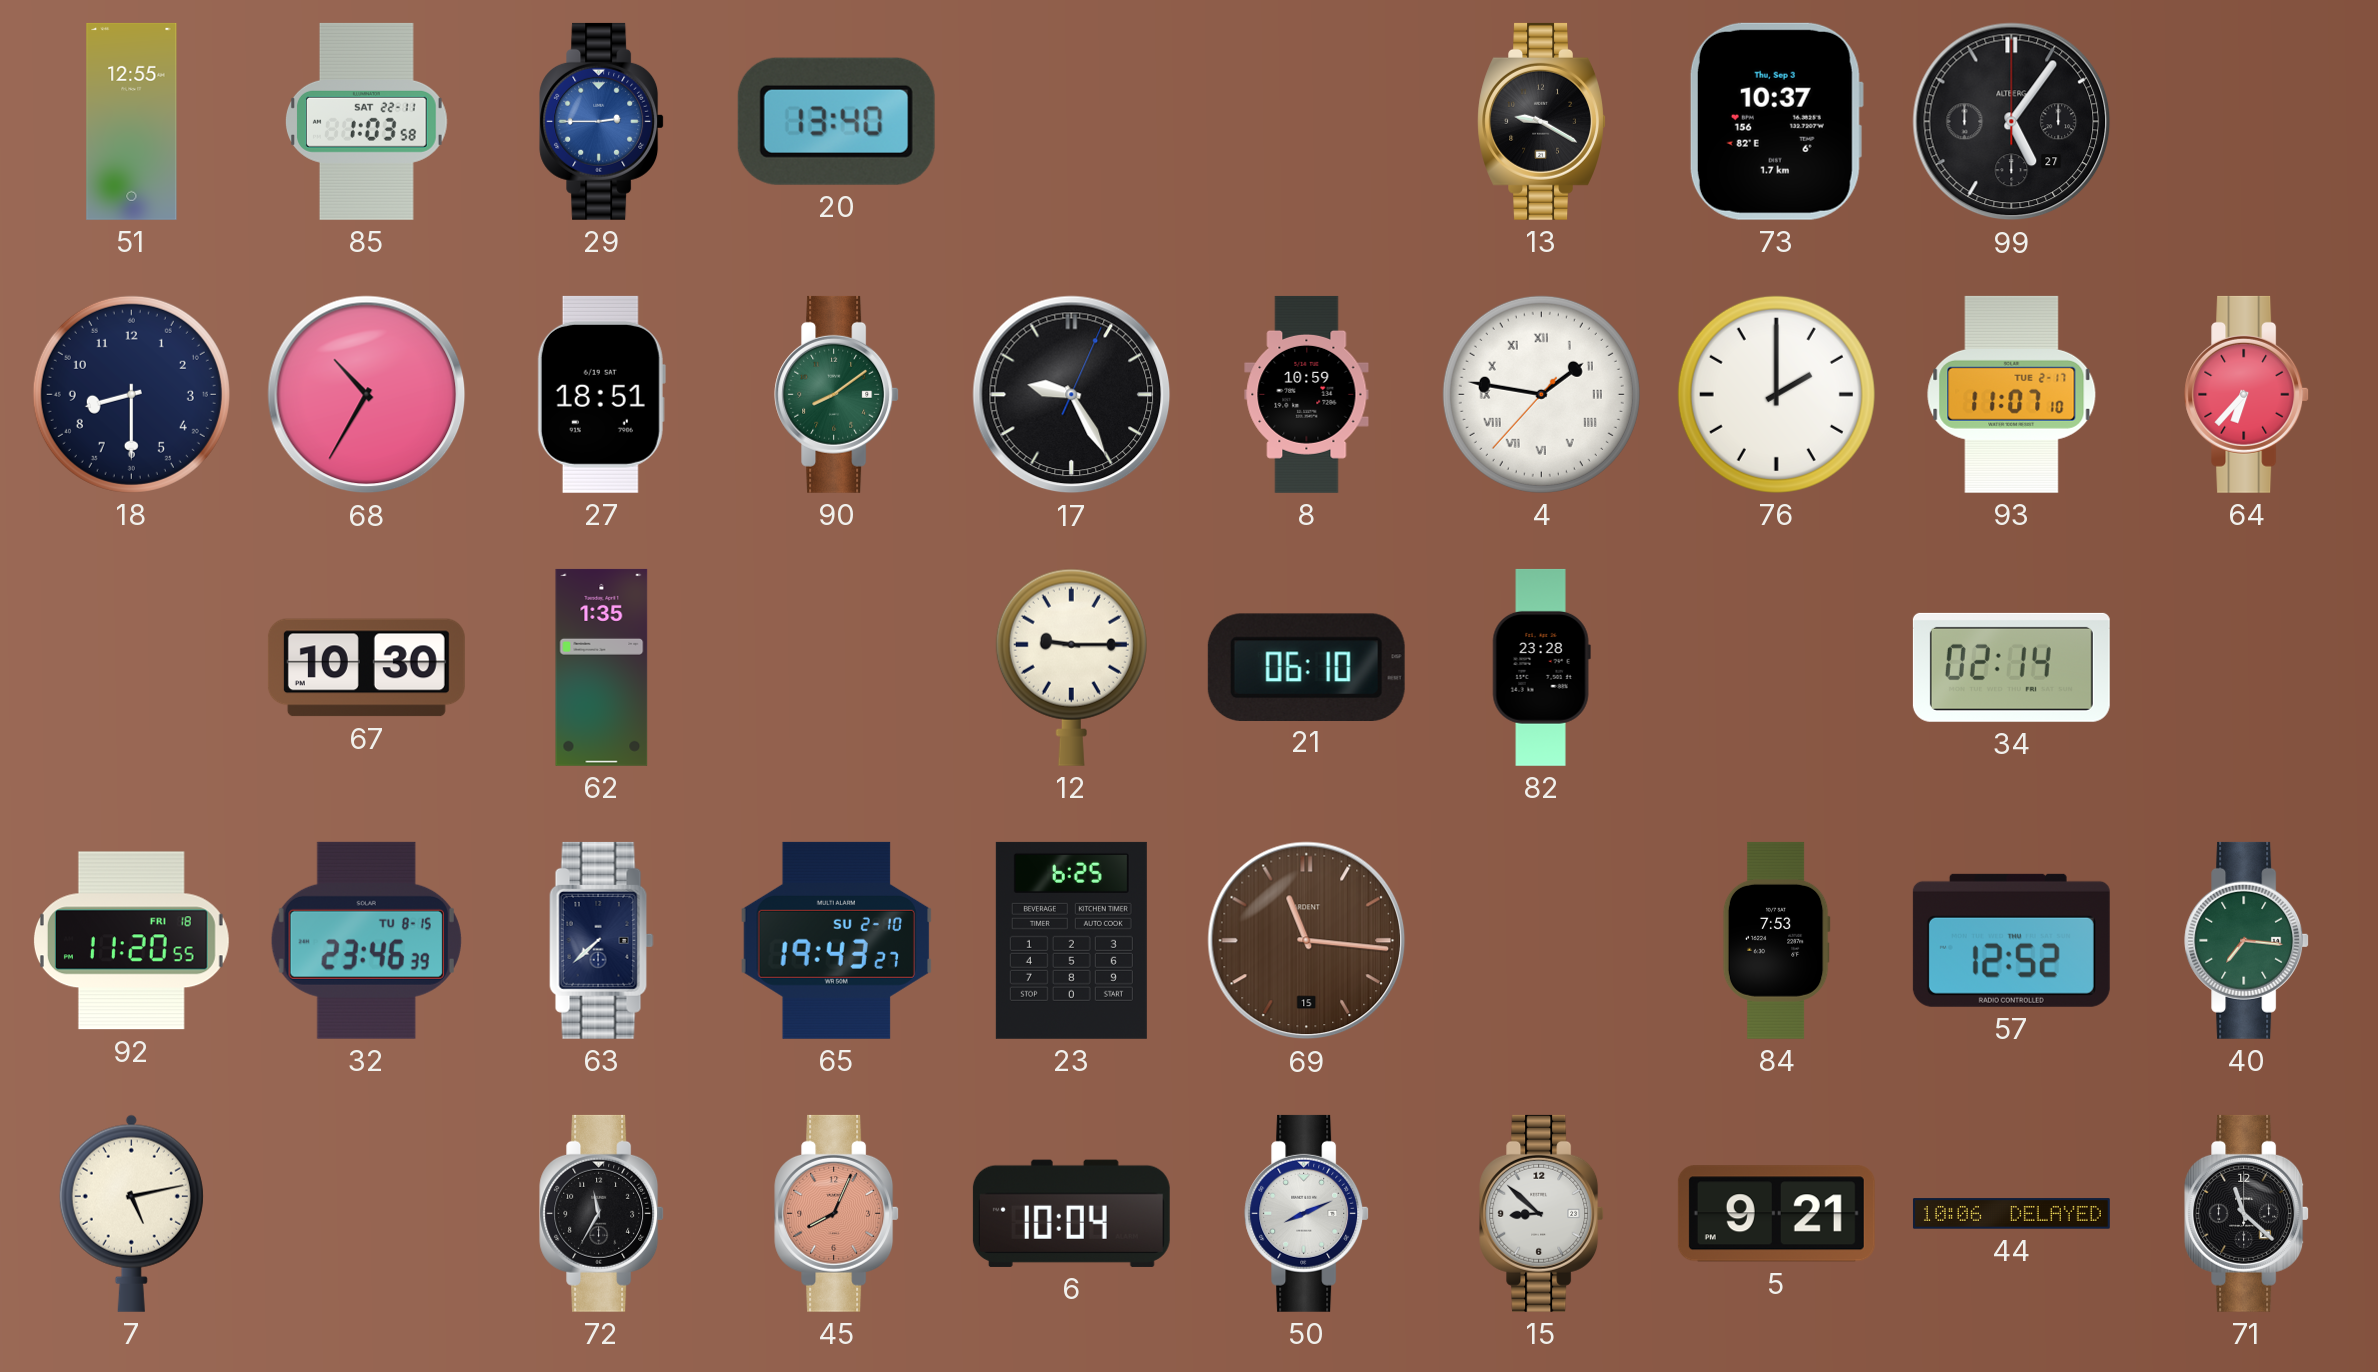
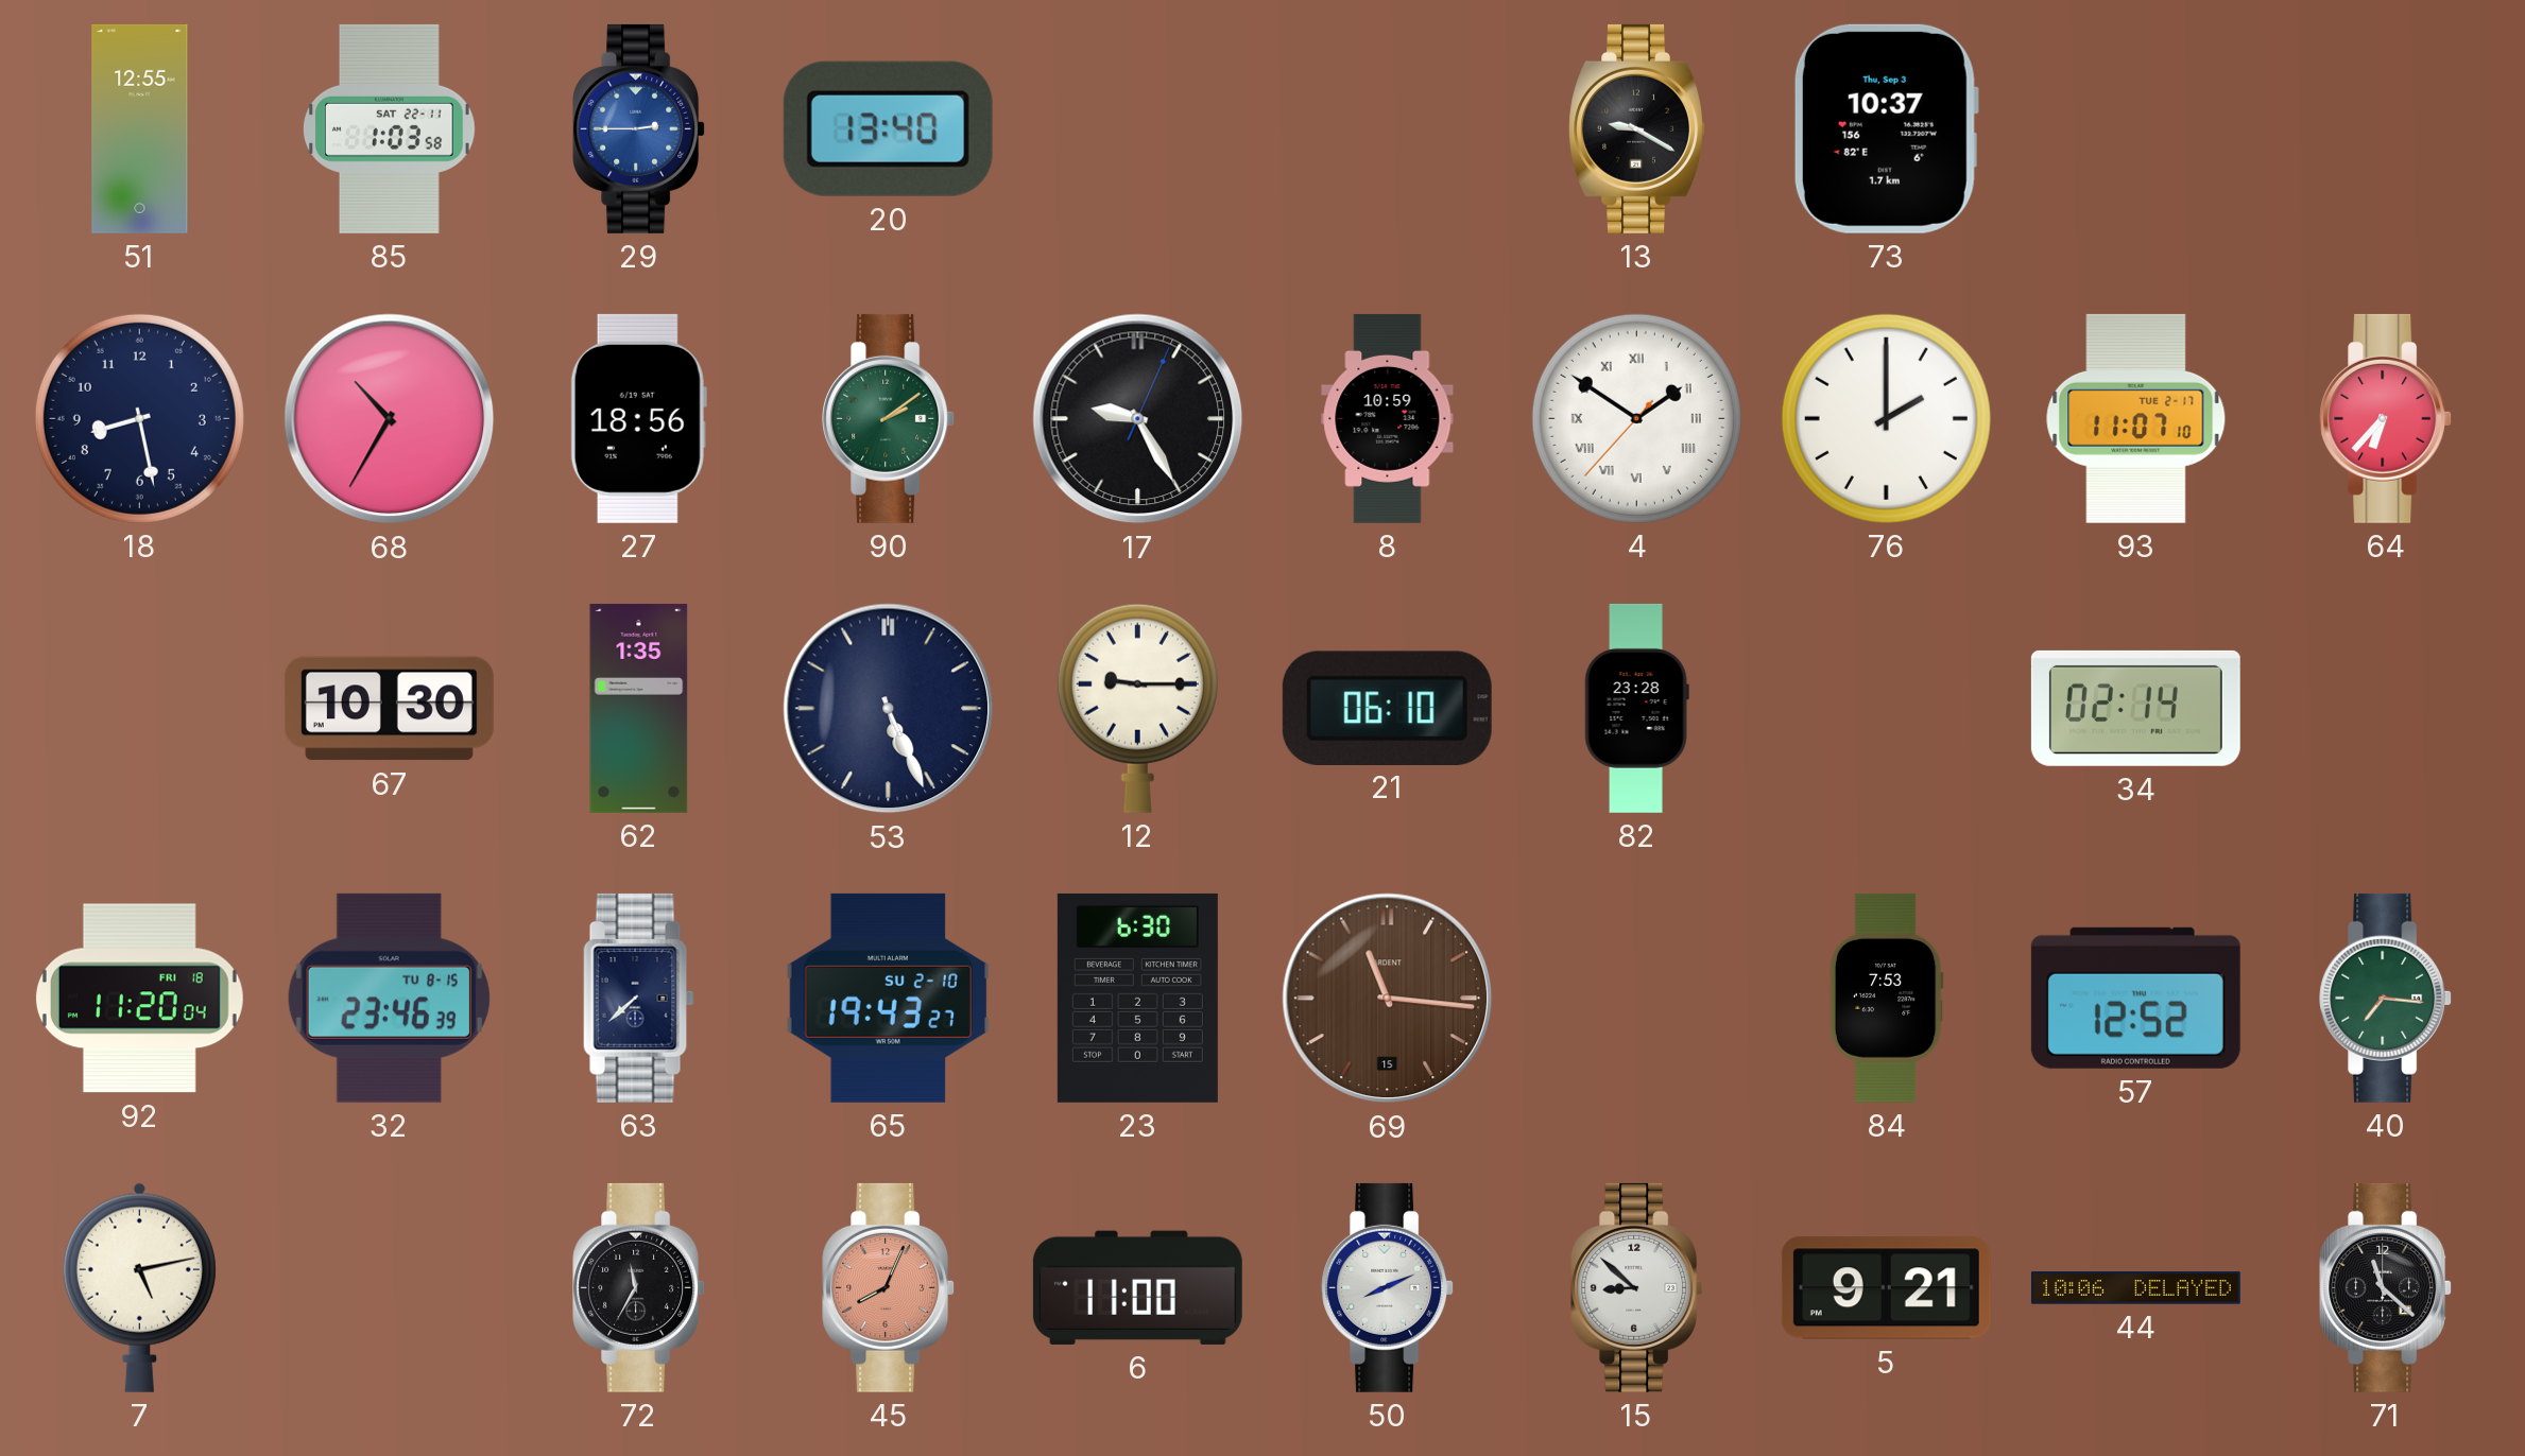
99: 5:06 -> none
18: 8:30 -> 8:28
27: 18:51 -> 18:56
90: 8:09 -> 2:09
4: 1:46 -> 1:50
53: none -> 5:26
92: 11:20:55 -> 11:20:04
23: 6:25 -> 6:30
6: 10:04 -> 11:00
